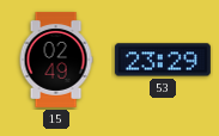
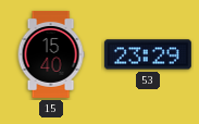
15: 02:49 -> 15:40
